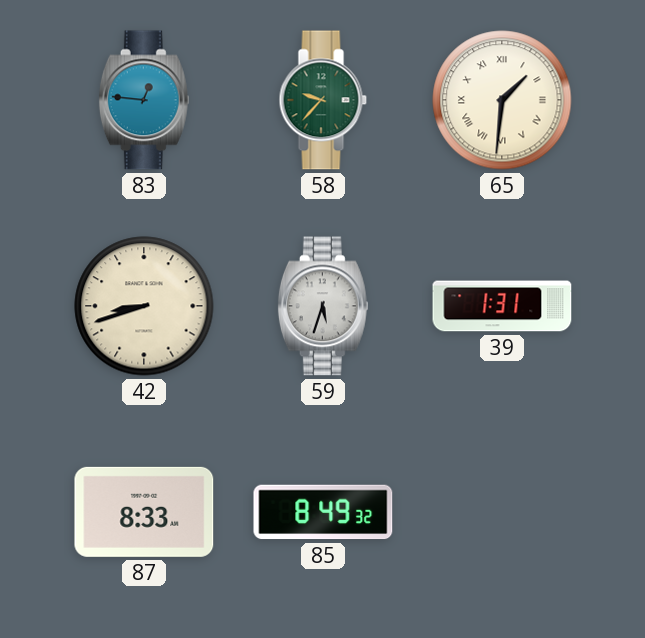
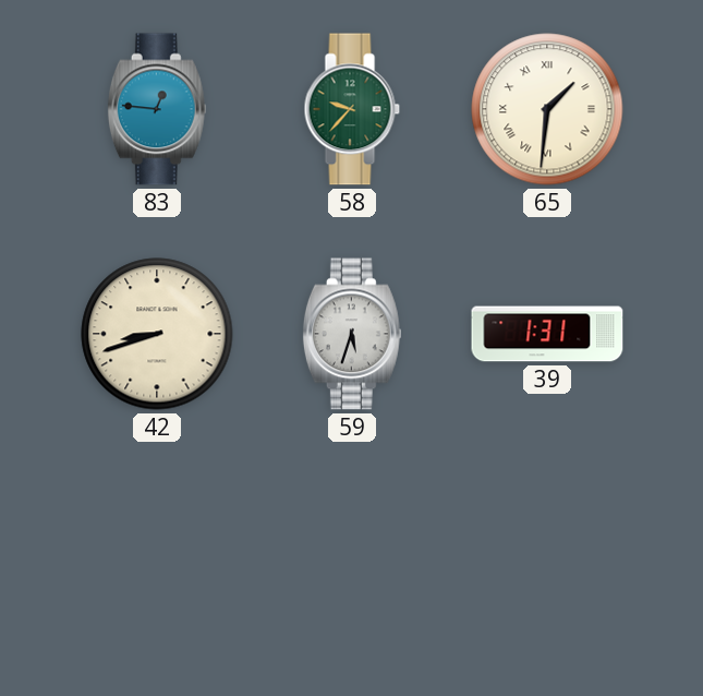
87: 8:33 -> none
85: 8:49 -> none
